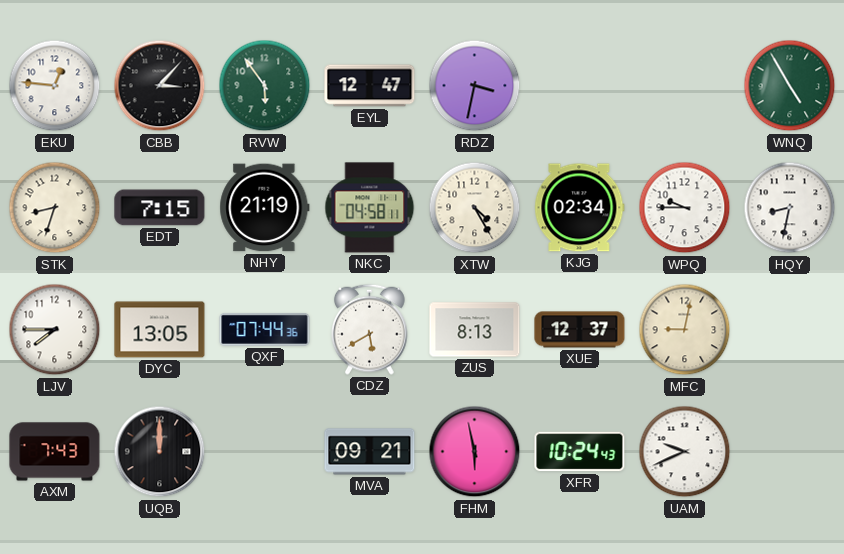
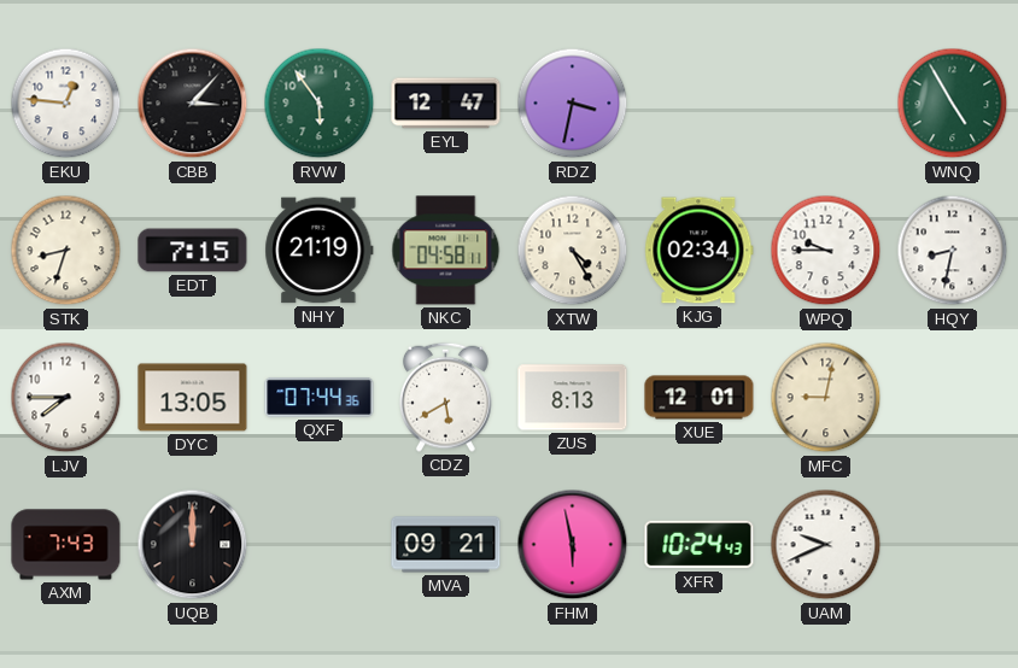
XUE: 12:37 -> 12:01
